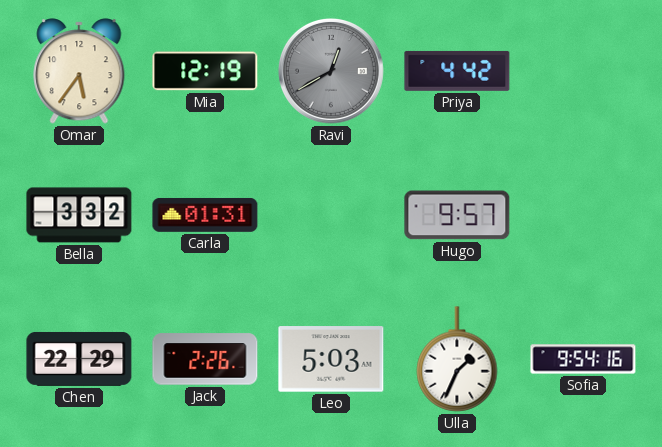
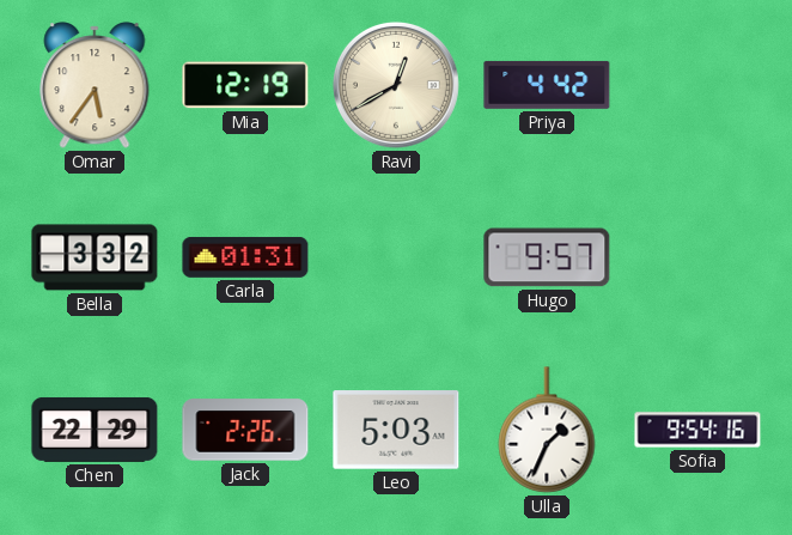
Ravi dial: grey -> cream
